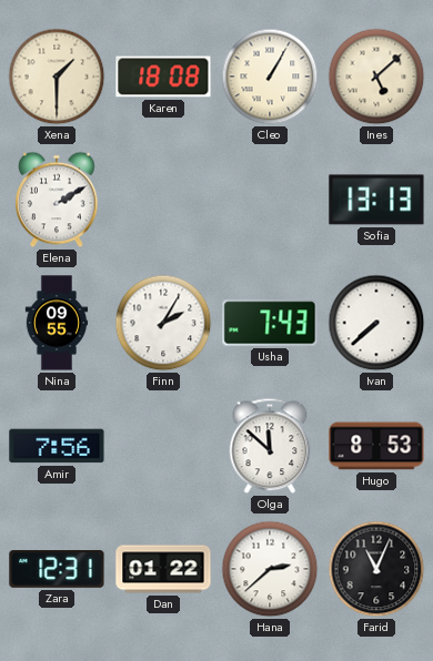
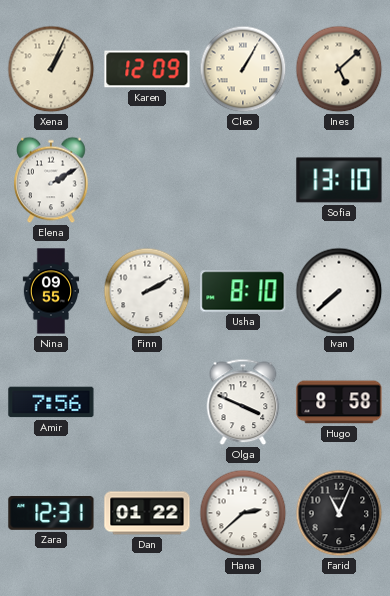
Xena: 1:30 -> 1:04
Karen: 18:08 -> 12:09
Sofia: 13:13 -> 13:10
Finn: 2:05 -> 2:10
Usha: 7:43 -> 8:10
Olga: 11:52 -> 3:49
Hugo: 8:53 -> 8:58
